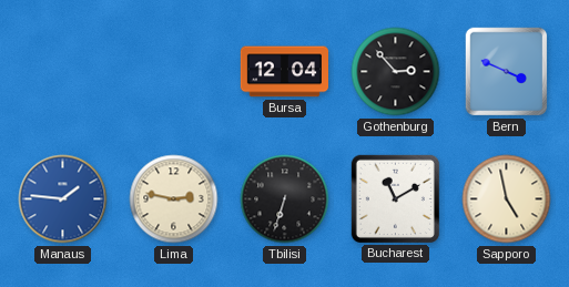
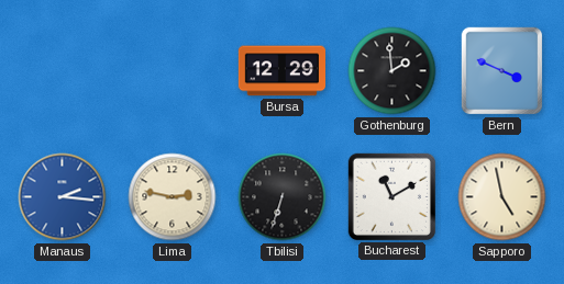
Bursa: 12:04 -> 12:29
Gothenburg: 2:53 -> 1:59
Manaus: 1:46 -> 2:16
